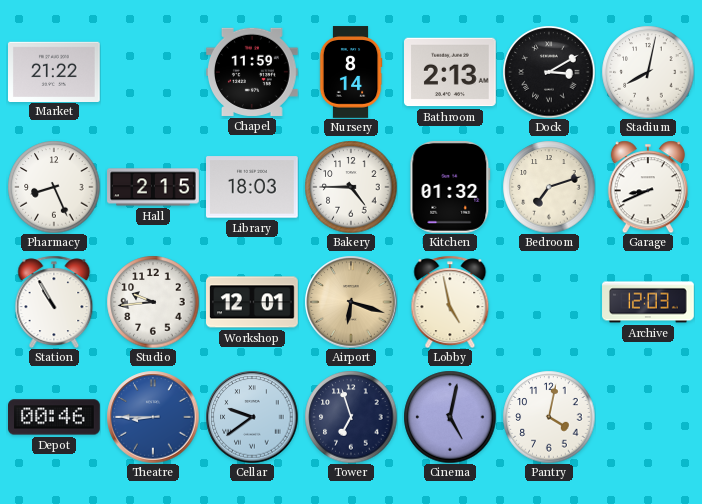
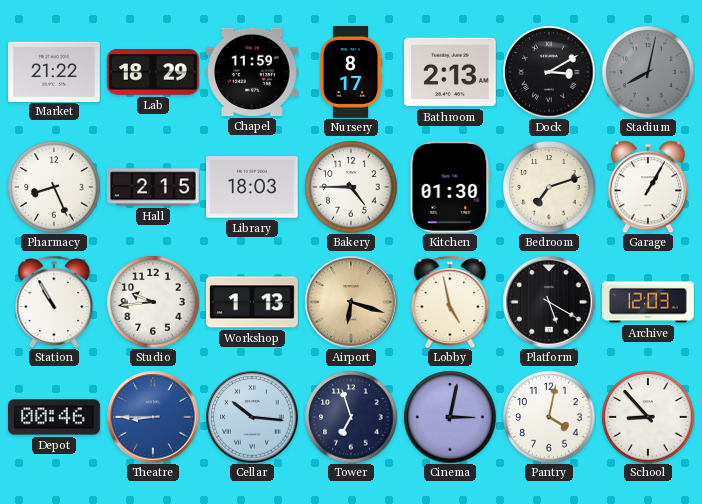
Lab: none -> 18:29
Nursery: 8:14 -> 8:17
Stadium dial: white -> grey
Kitchen: 01:32 -> 01:30
Garage: 8:41 -> 1:05
Workshop: 12:01 -> 1:13
Platform: none -> 5:20
Cellar: 9:39 -> 10:16
Cinema: 5:02 -> 3:02
School: none -> 8:53
